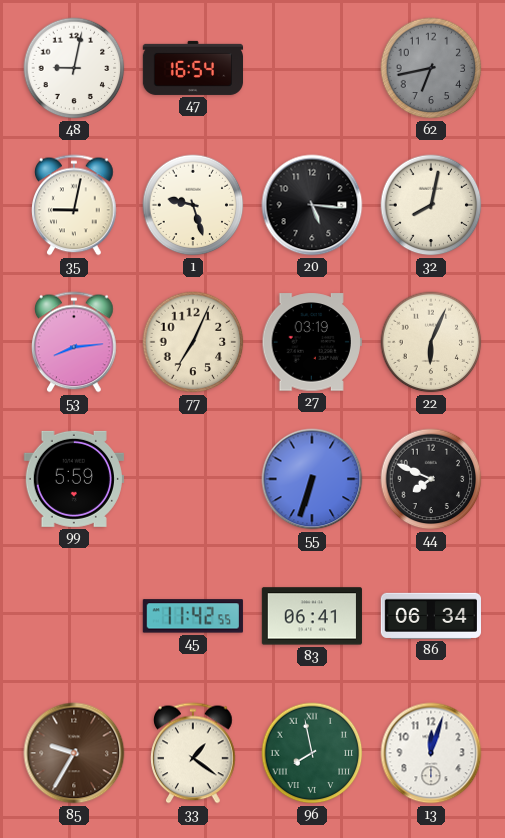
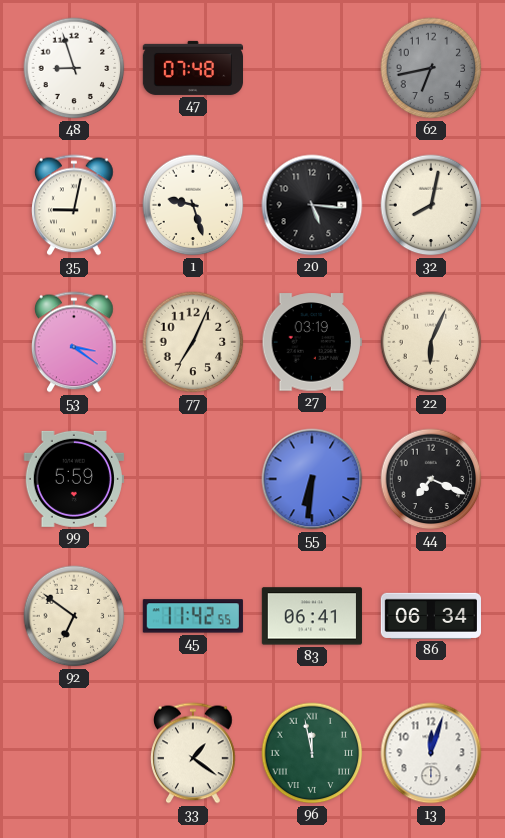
48: 9:02 -> 8:57
47: 16:54 -> 07:48
53: 8:14 -> 3:21
55: 6:33 -> 6:31
44: 7:49 -> 7:19
92: none -> 6:51
85: 9:35 -> none
96: 7:58 -> 11:58
